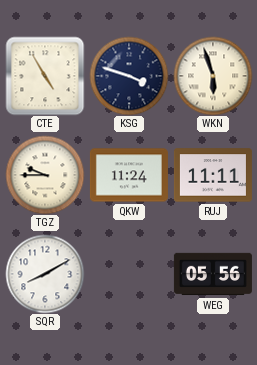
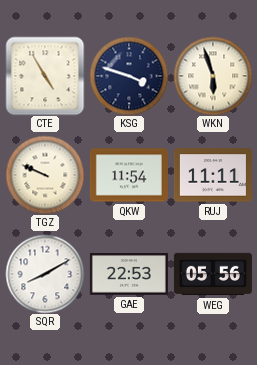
TGZ: 9:45 -> 9:49
QKW: 11:24 -> 11:54
GAE: none -> 22:53
